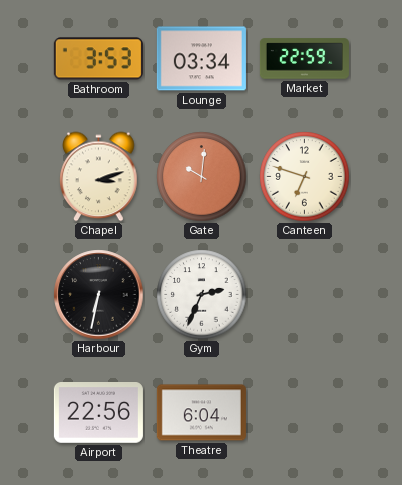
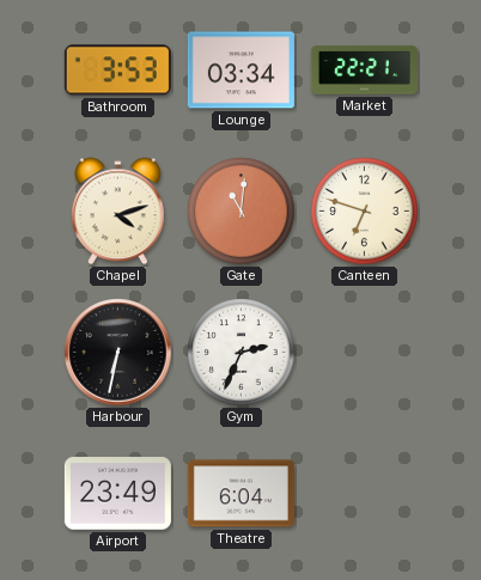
Market: 22:59 -> 22:21
Chapel: 3:12 -> 4:12
Gate: 10:01 -> 11:01
Airport: 22:56 -> 23:49
